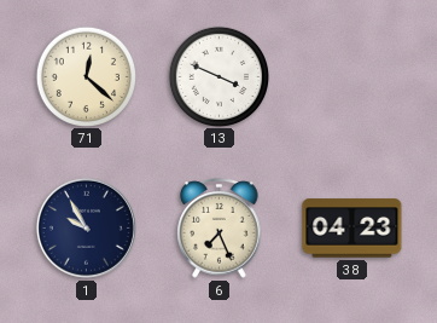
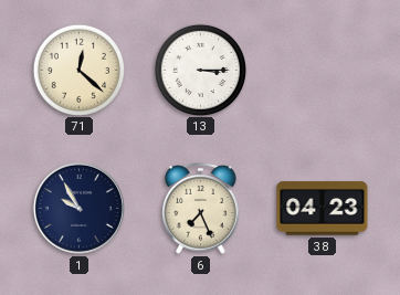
13: 3:49 -> 3:15
